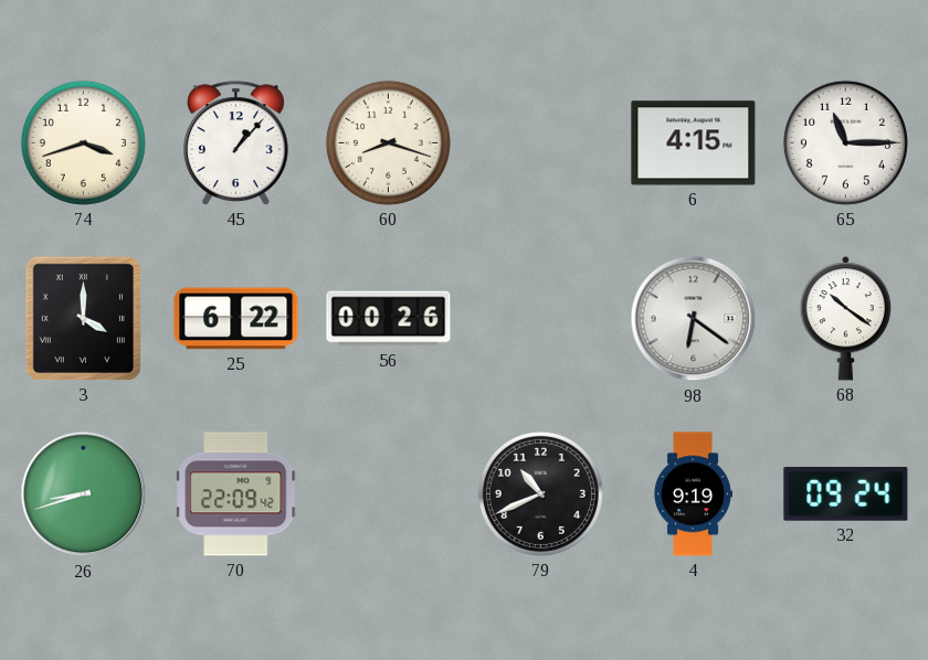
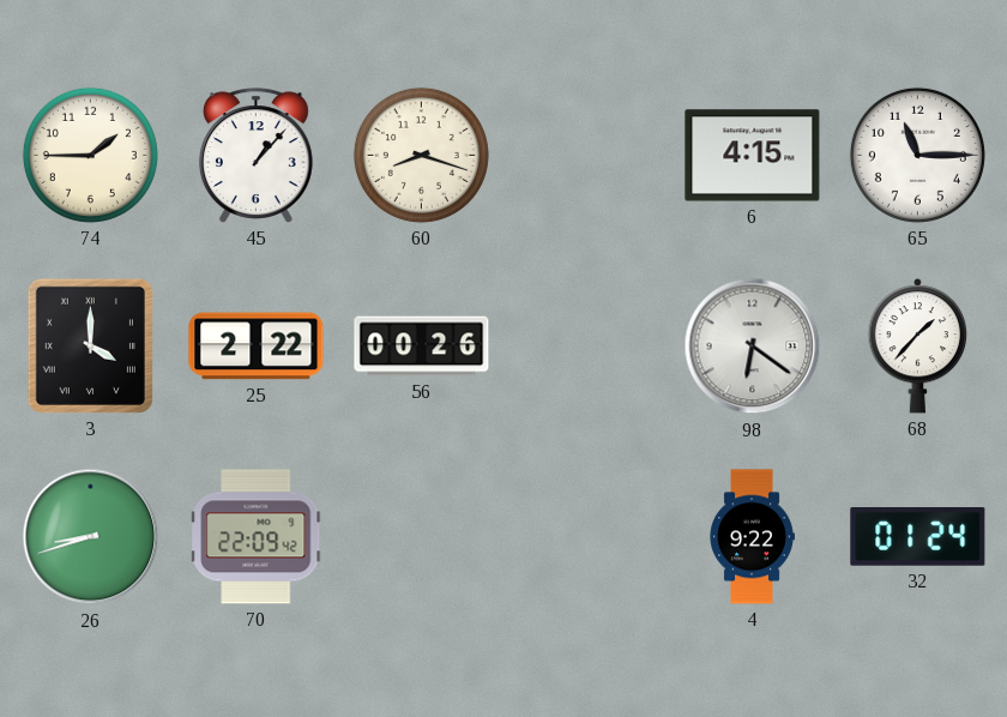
74: 3:42 -> 1:45
25: 6:22 -> 2:22
68: 10:21 -> 1:37
79: 10:41 -> none
4: 9:19 -> 9:22
32: 09:24 -> 01:24
